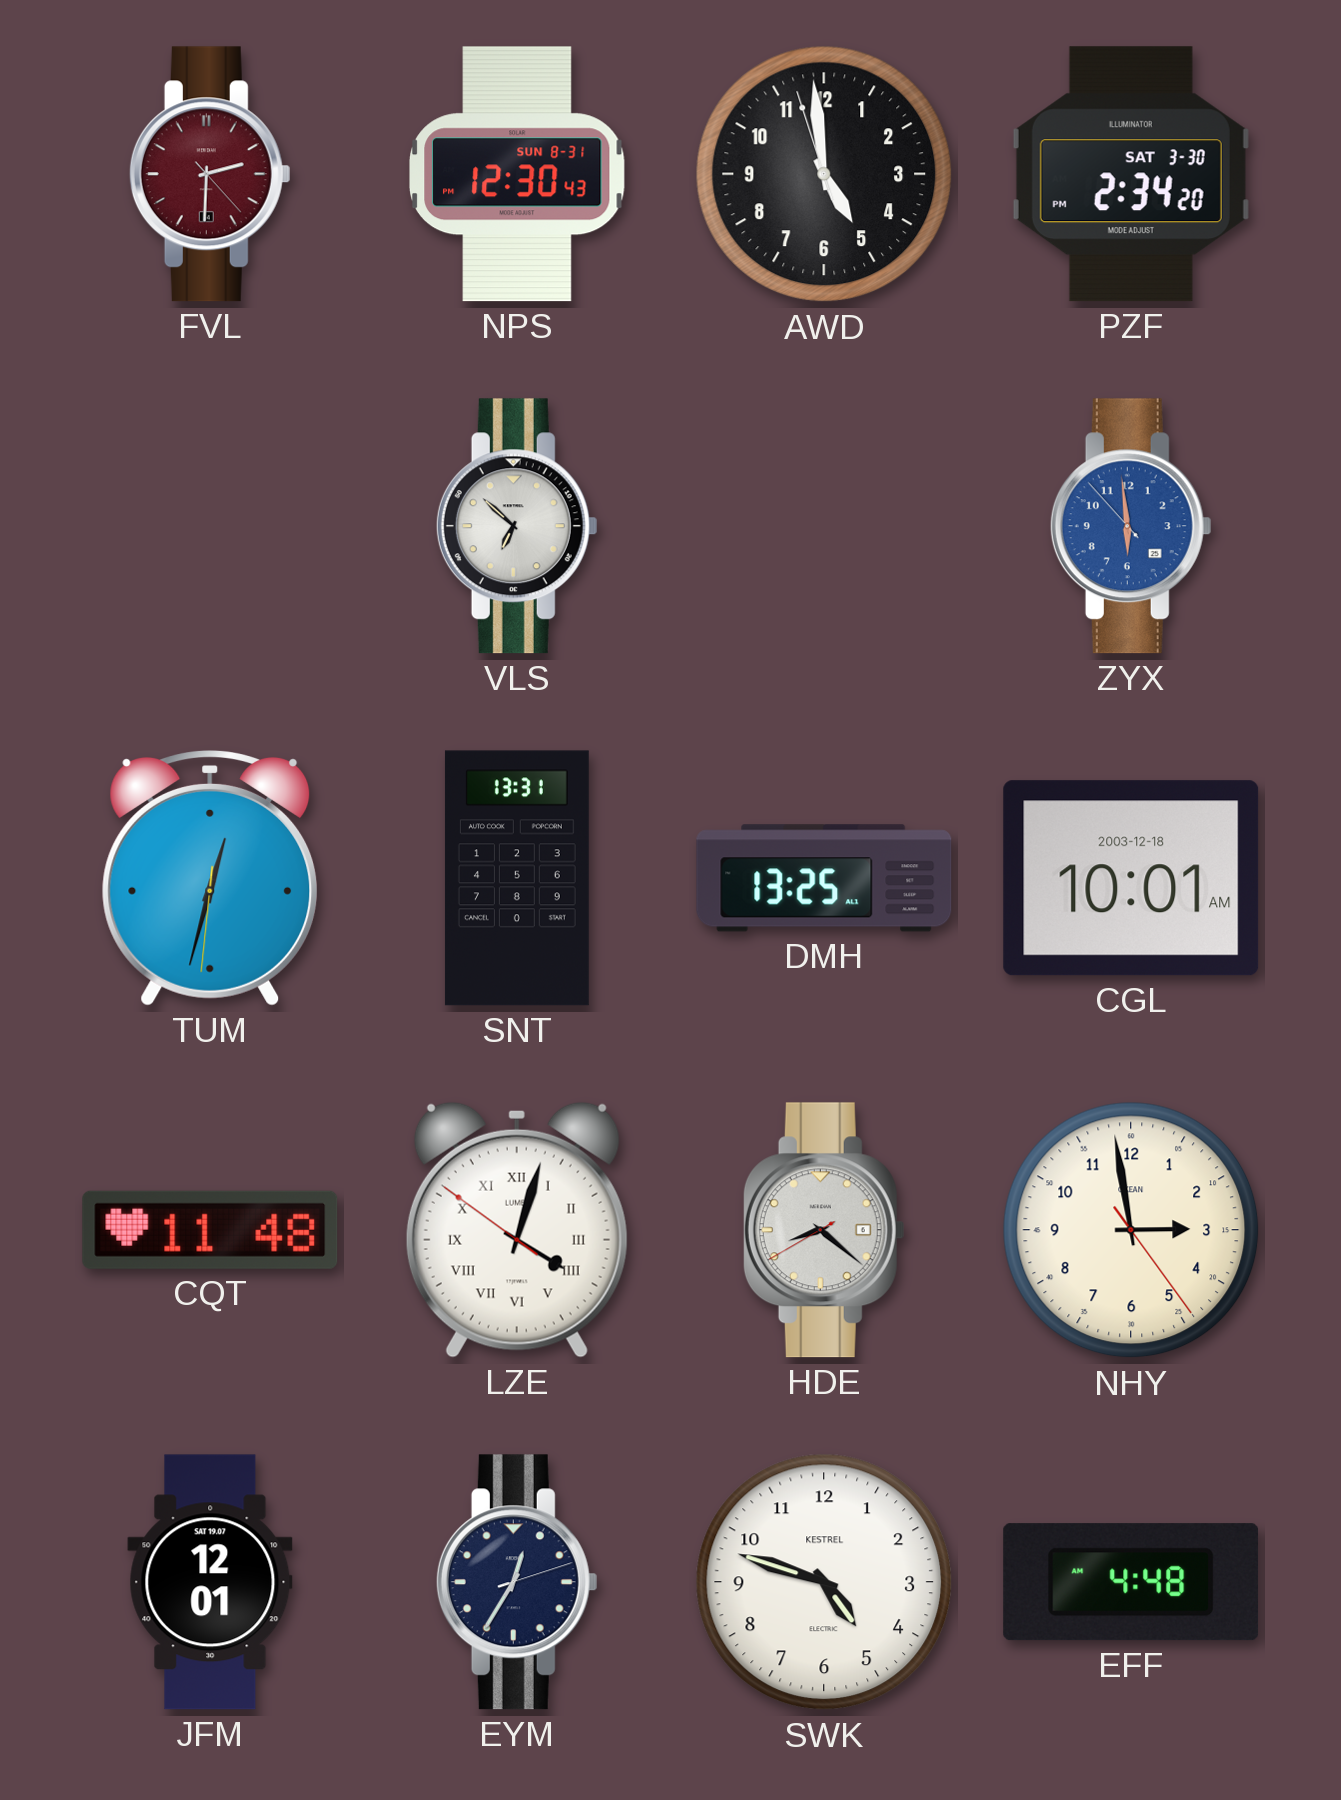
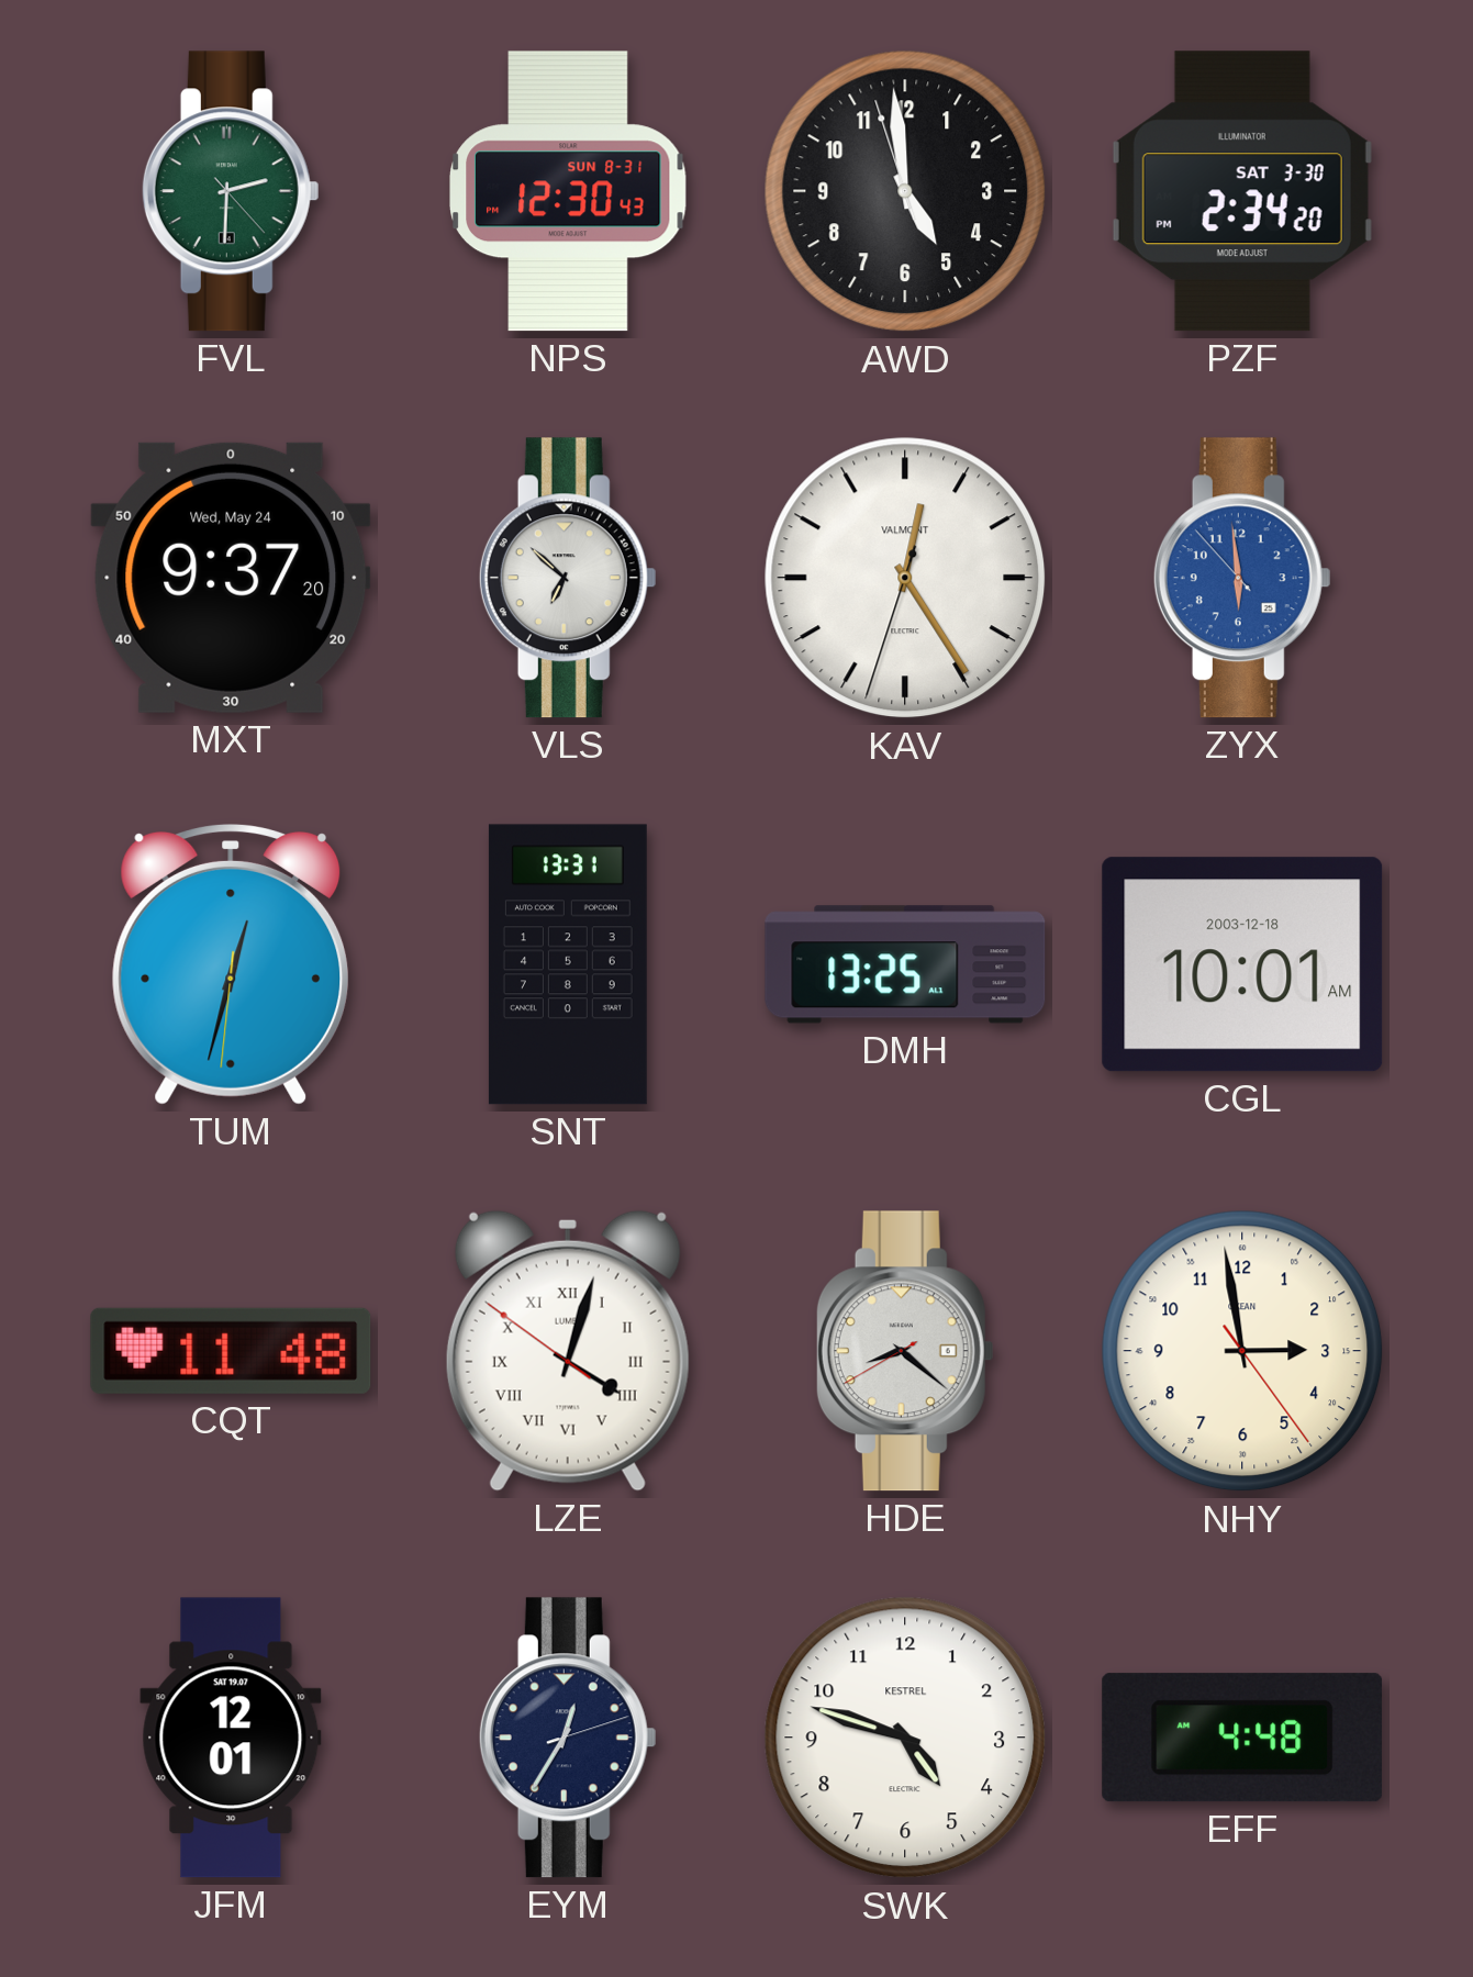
FVL dial: burgundy -> green
MXT: none -> 9:37
KAV: none -> 12:24
